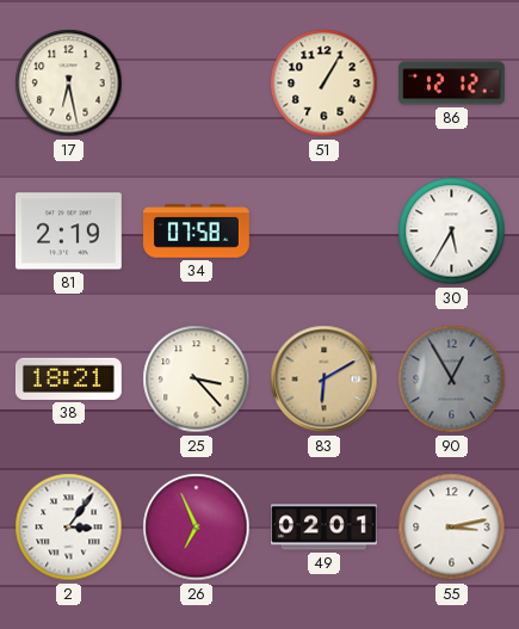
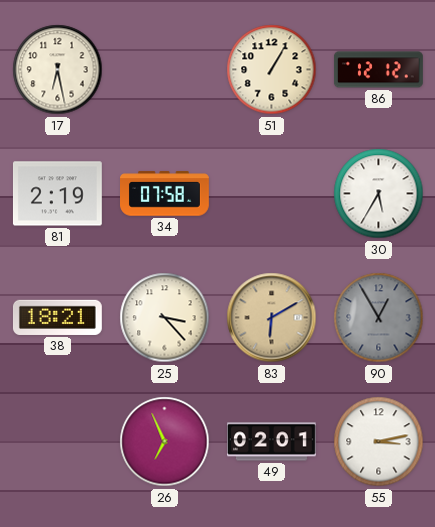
2: 3:06 -> none
